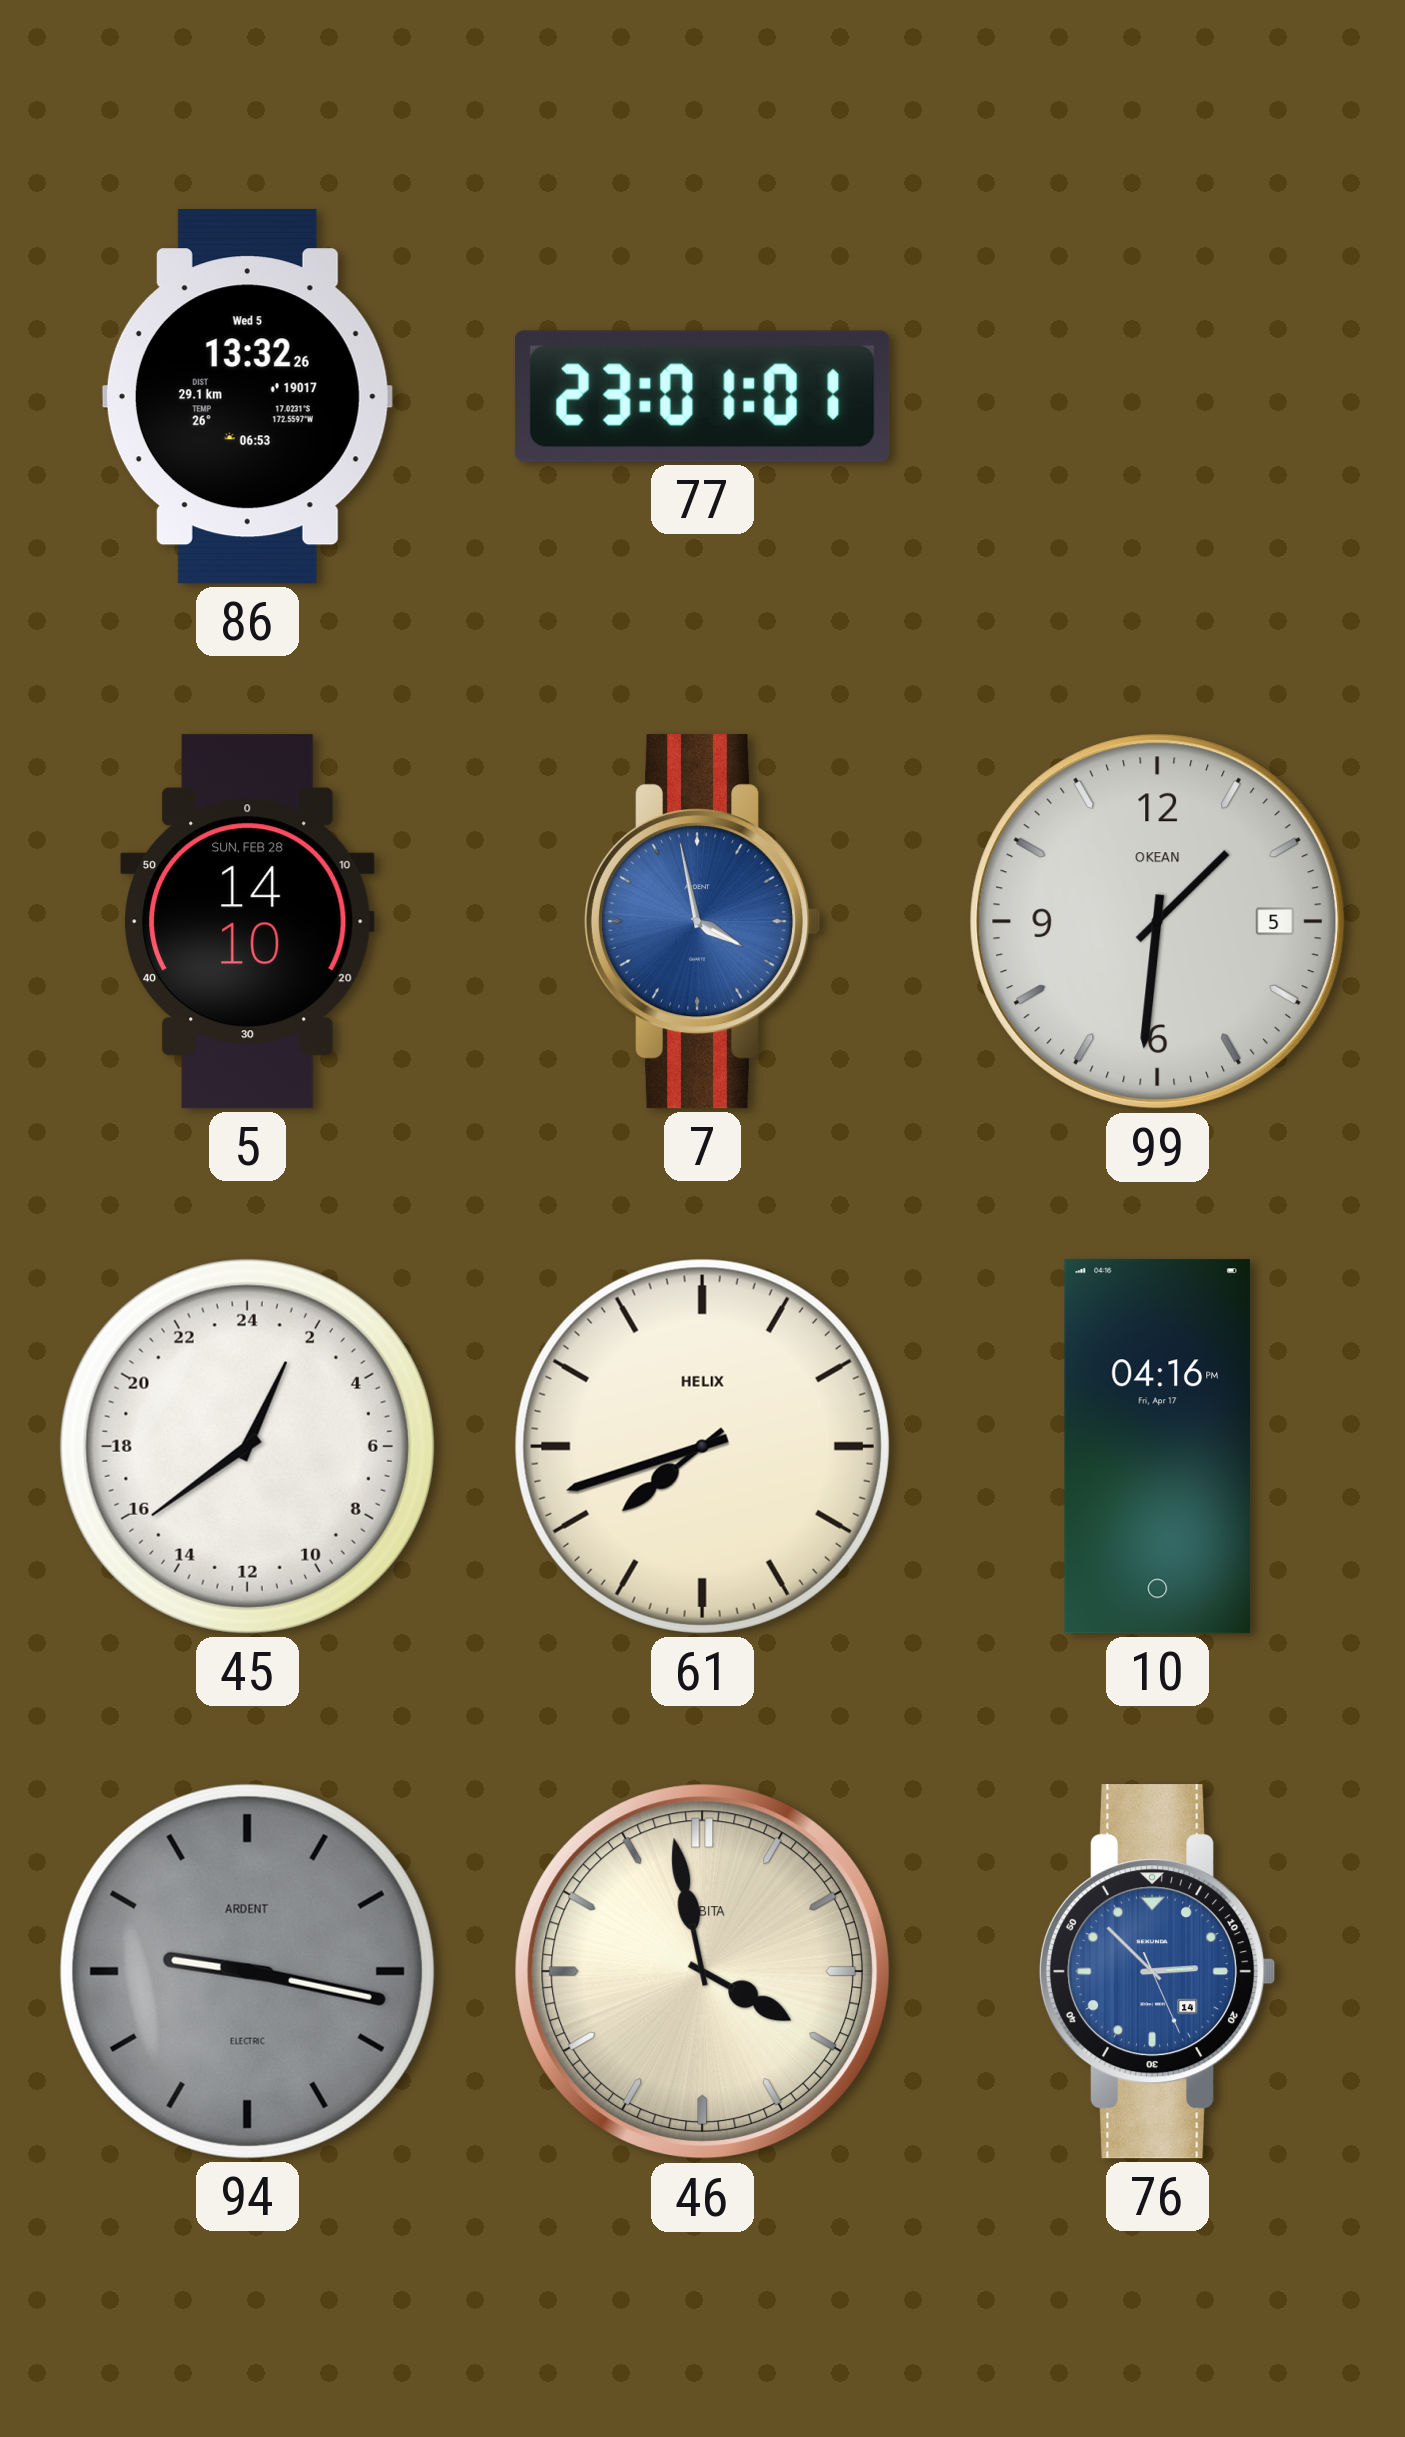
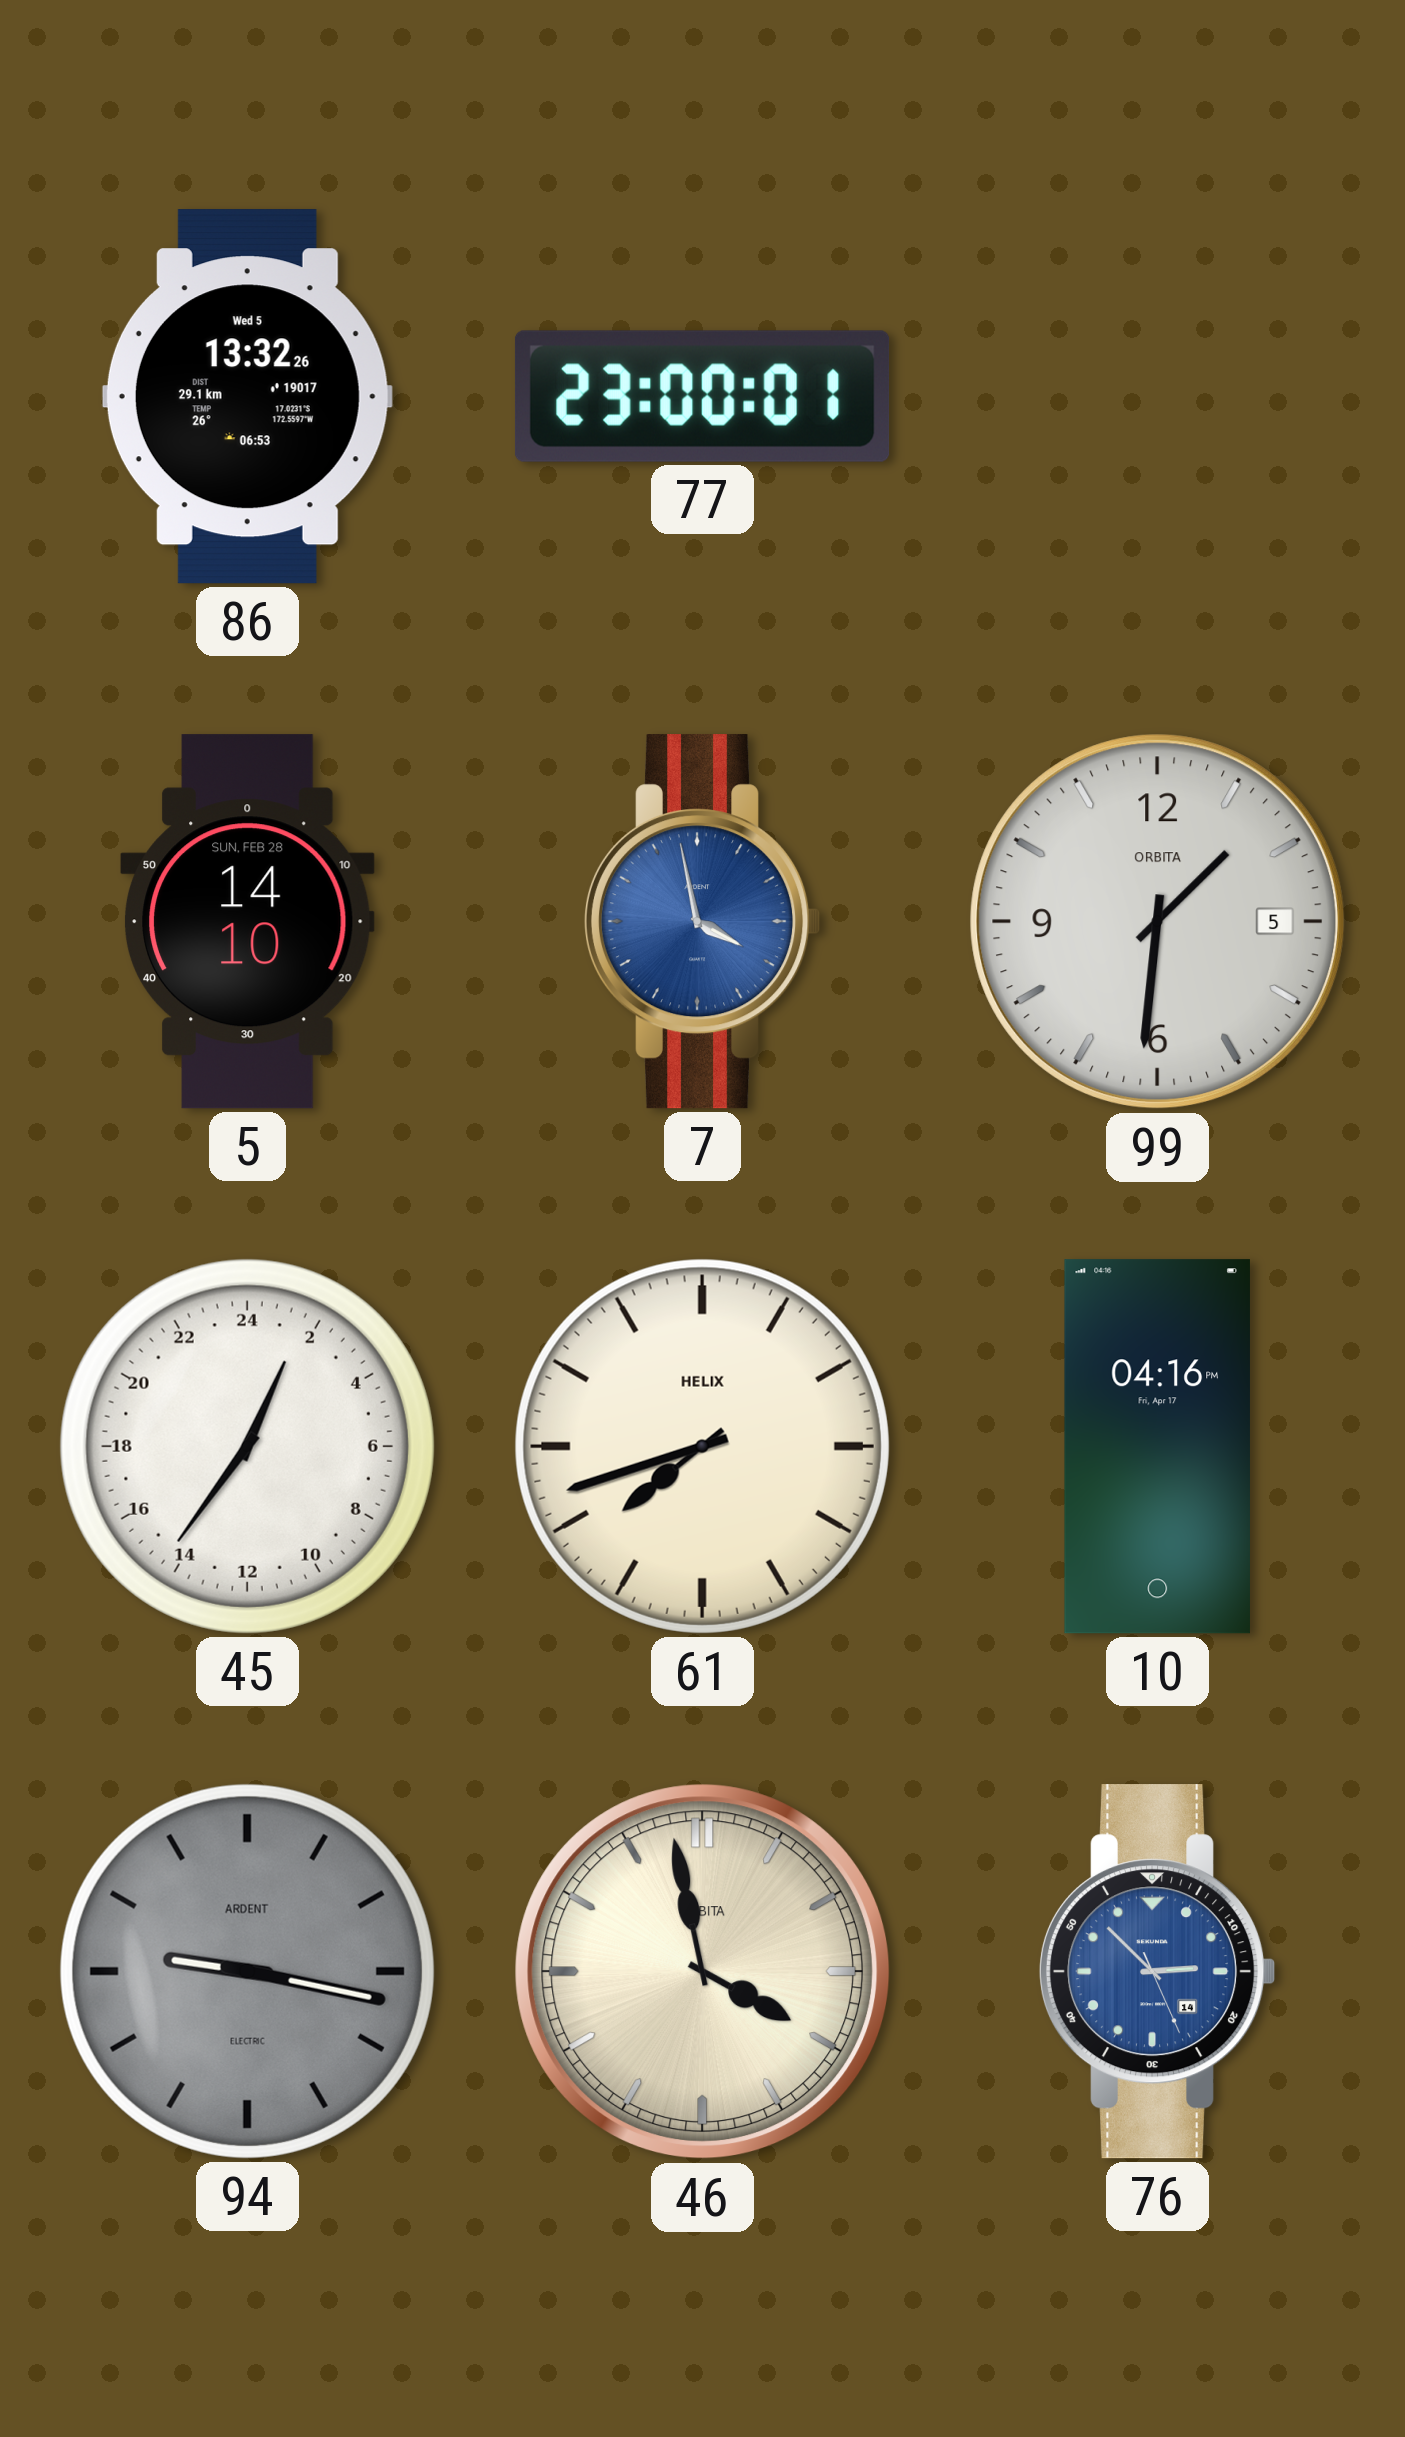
77: 23:01 -> 23:00
99 brand: OKEAN -> ORBITA
45: 1:39 -> 1:36
